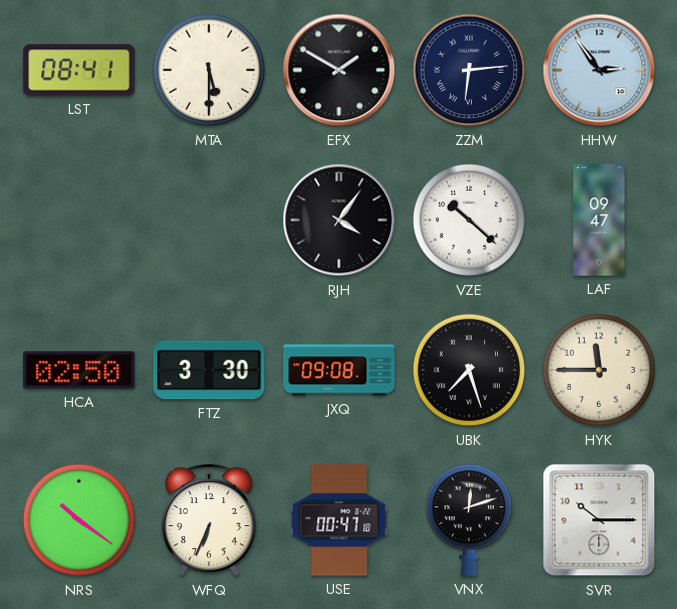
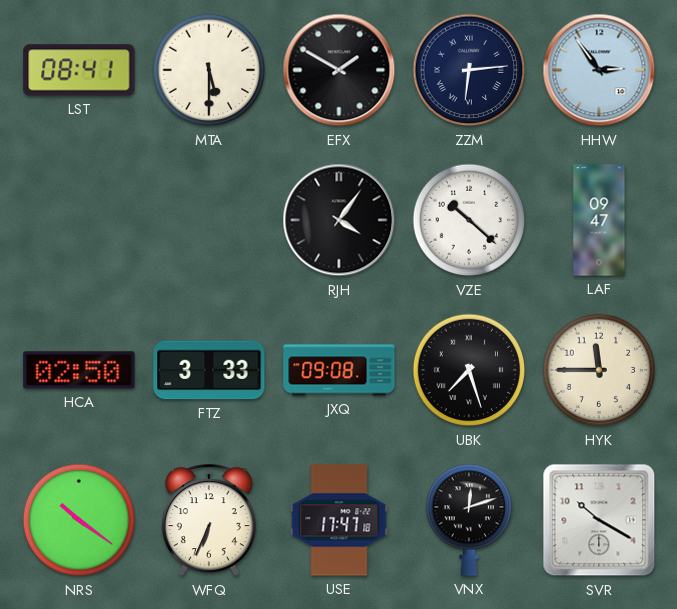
FTZ: 3:30 -> 3:33
USE: 00:47 -> 17:47
SVR: 10:15 -> 10:20
